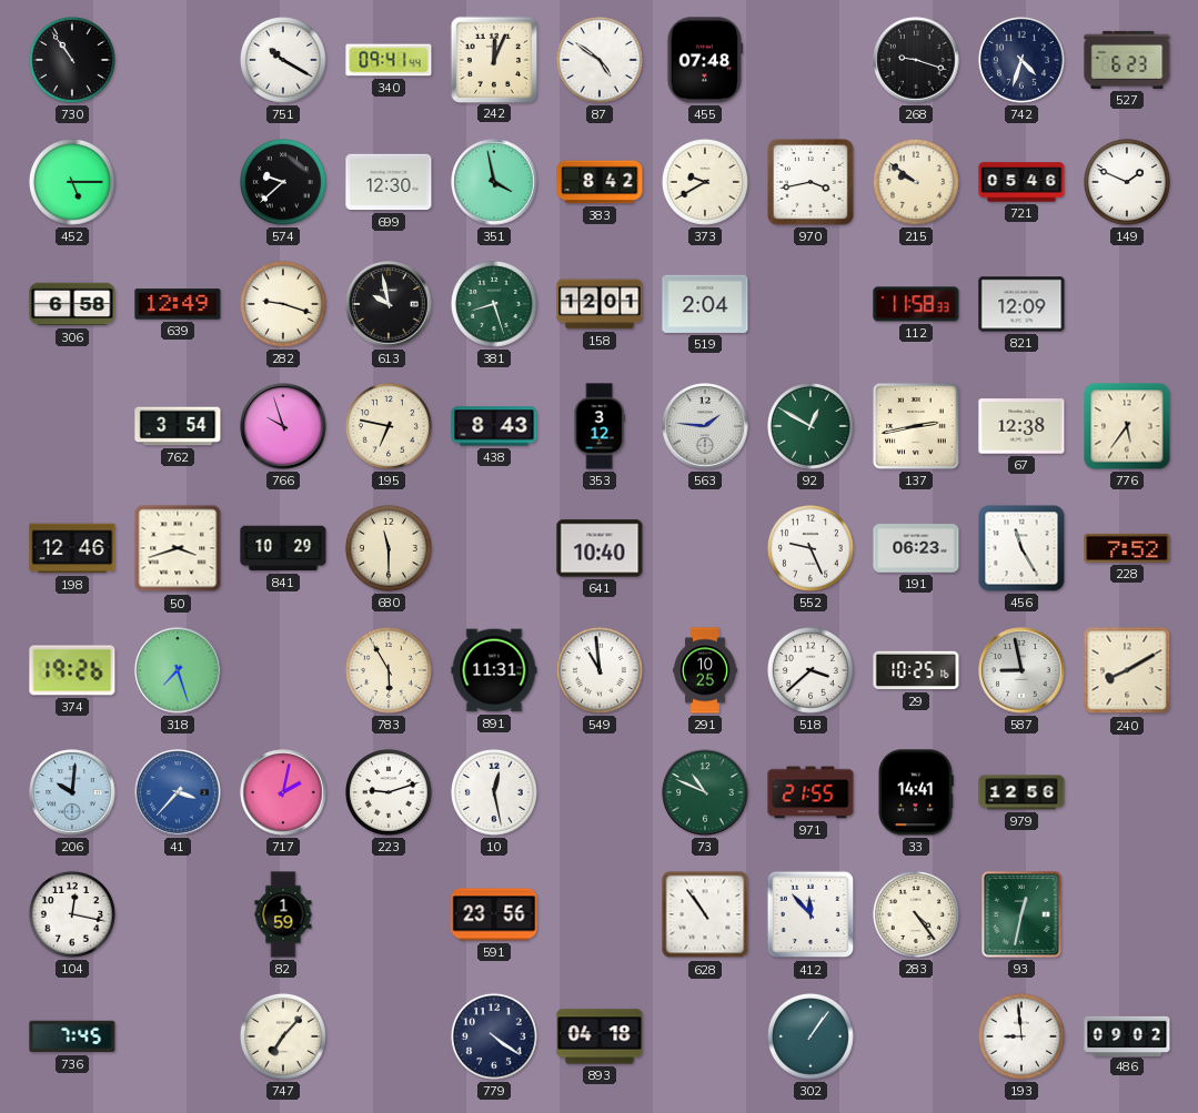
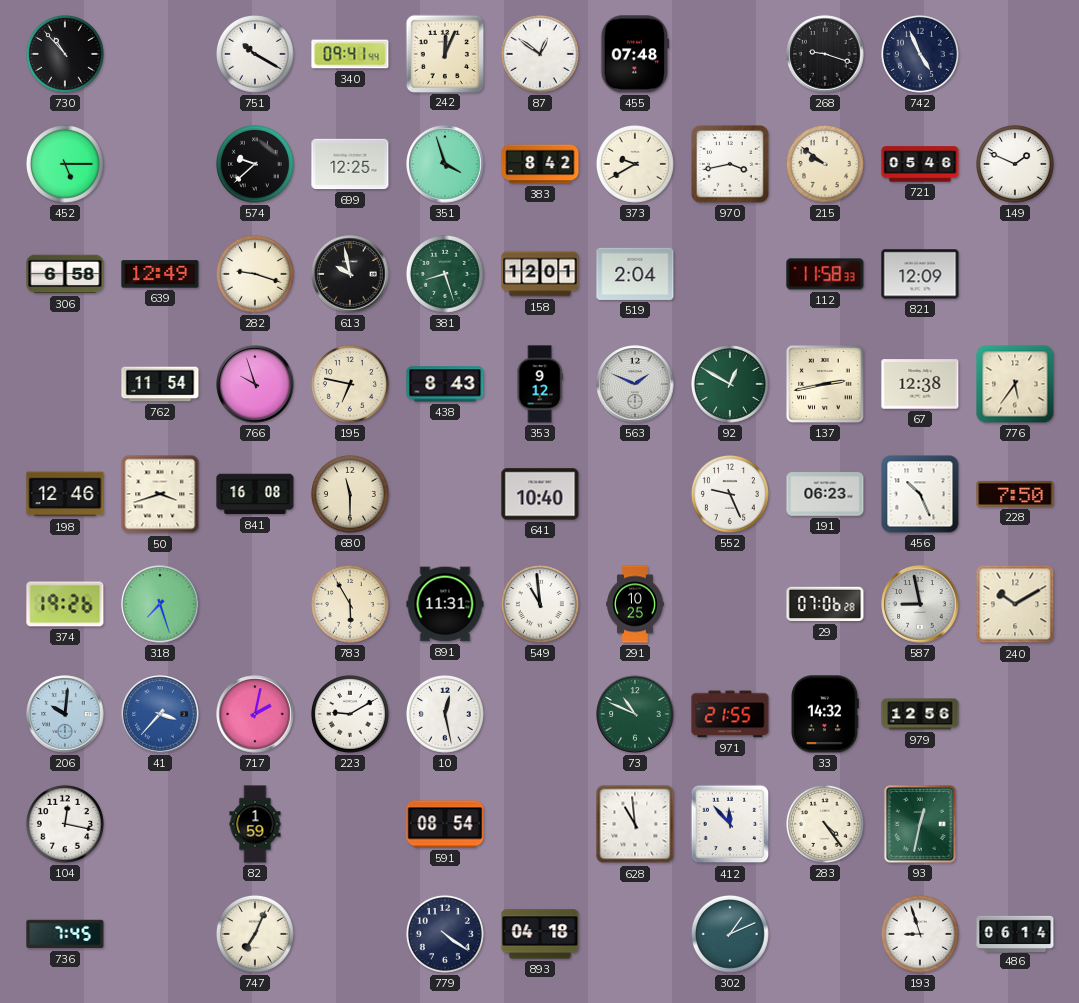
730: 10:54 -> 10:53
87: 4:51 -> 12:51
742: 4:33 -> 4:56
527: 6:23 -> none
699: 12:30 -> 12:25
351: 3:58 -> 3:57
762: 3:54 -> 11:54
353: 3:12 -> 9:12
563: 1:46 -> 1:49
841: 10:29 -> 16:08
456: 11:25 -> 10:26
228: 7:52 -> 7:50
518: 3:38 -> none
29: 10:25 -> 07:06
240: 8:10 -> 10:10
223: 9:12 -> 9:10
33: 14:41 -> 14:32
591: 23:56 -> 08:54
628: 10:54 -> 10:59
747: 7:07 -> 7:04
302: 1:06 -> 1:11
193: 8:59 -> 8:57
486: 09:02 -> 06:14
